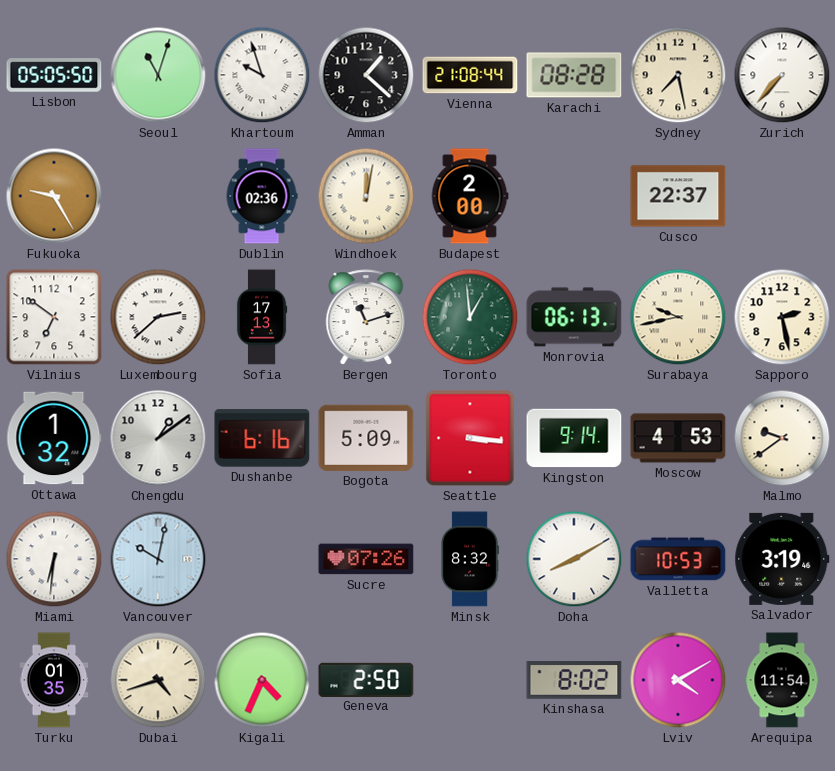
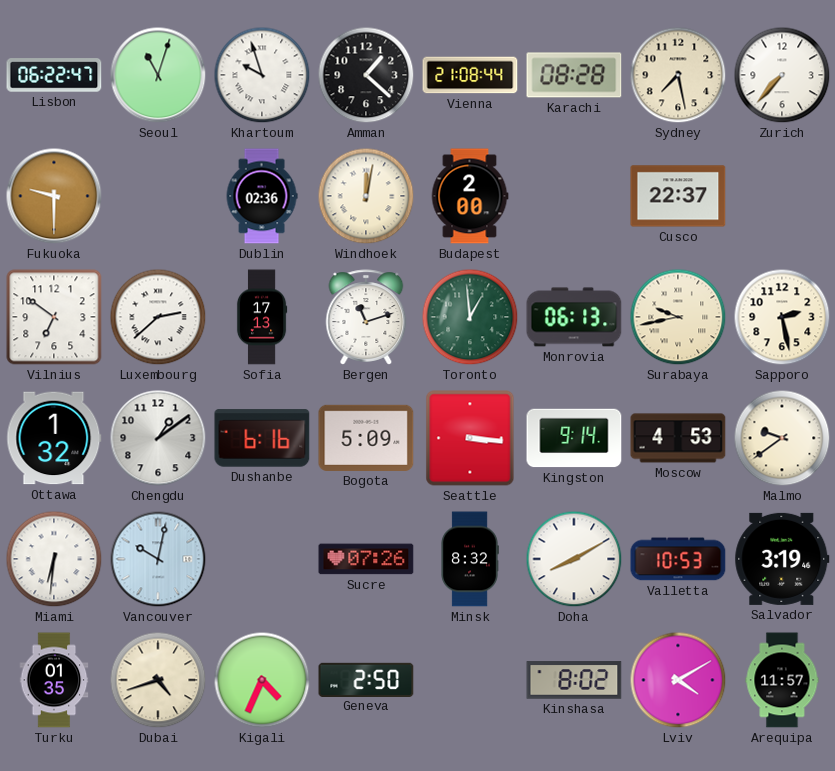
Lisbon: 05:05 -> 06:22
Fukuoka: 9:25 -> 9:30
Arequipa: 11:54 -> 11:57
